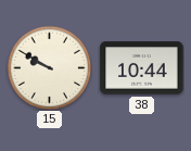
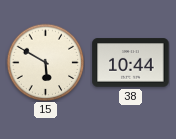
15: 9:50 -> 5:50
